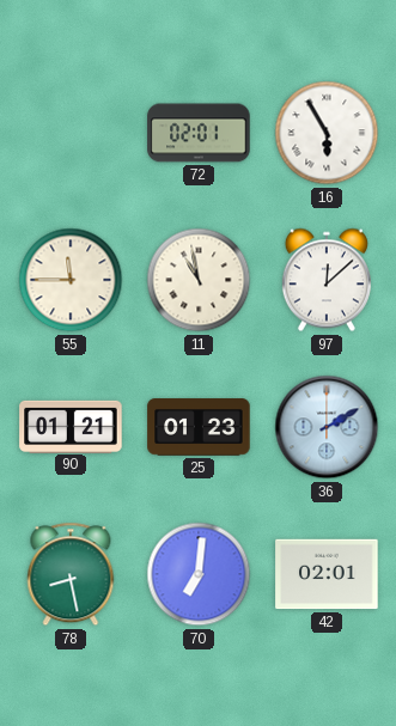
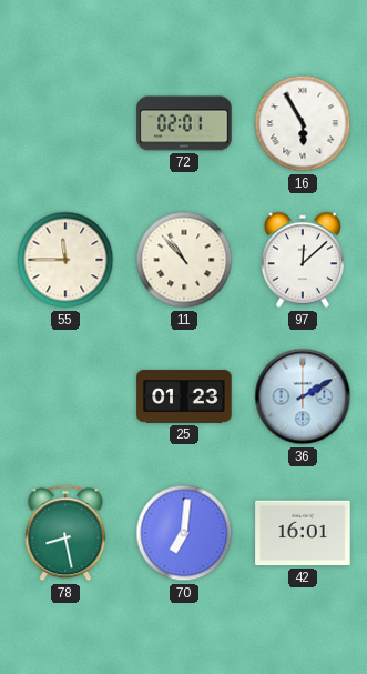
11: 10:58 -> 10:53
90: 01:21 -> none
42: 02:01 -> 16:01
